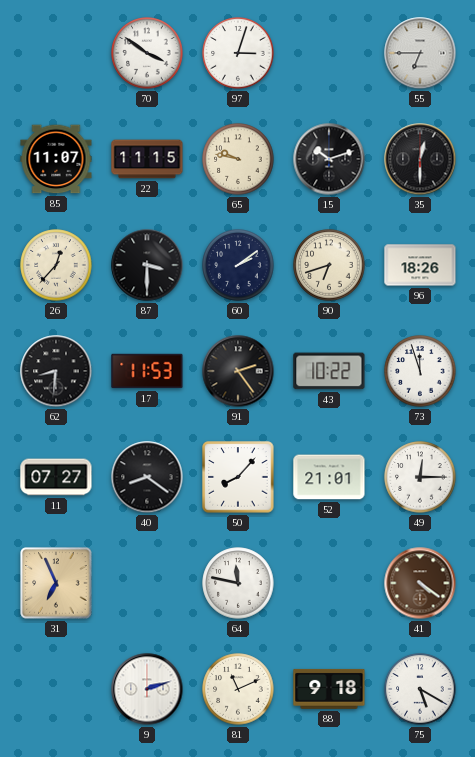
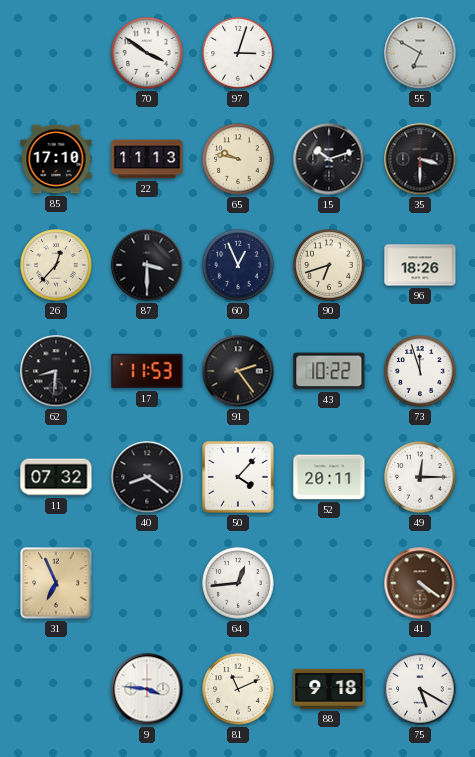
55: 6:45 -> 6:50
85: 11:07 -> 17:10
22: 11:15 -> 11:13
35: 12:30 -> 3:30
60: 2:09 -> 12:56
11: 07:27 -> 07:32
50: 8:07 -> 4:07
52: 21:01 -> 20:11
64: 11:47 -> 12:44
9: 2:12 -> 3:46
